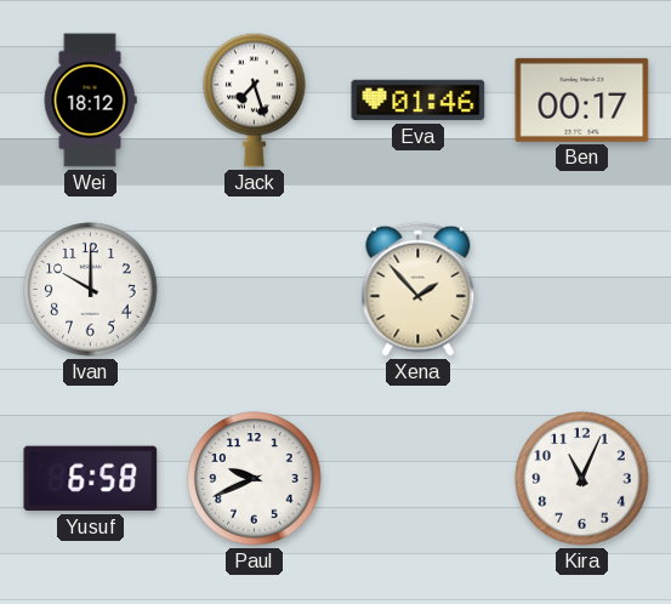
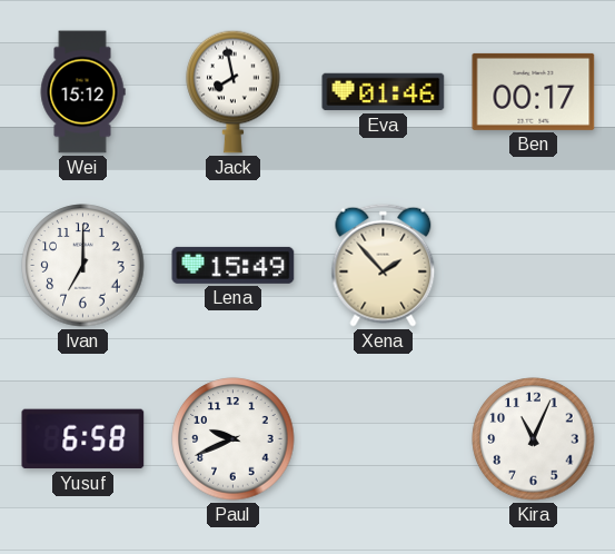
Wei: 18:12 -> 15:12
Jack: 7:27 -> 7:58
Ivan: 10:00 -> 7:00
Lena: none -> 15:49
